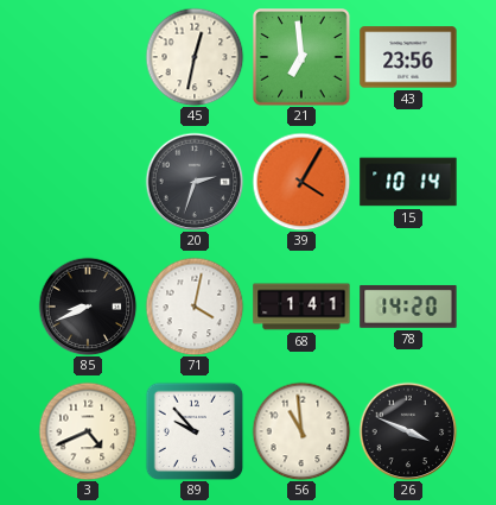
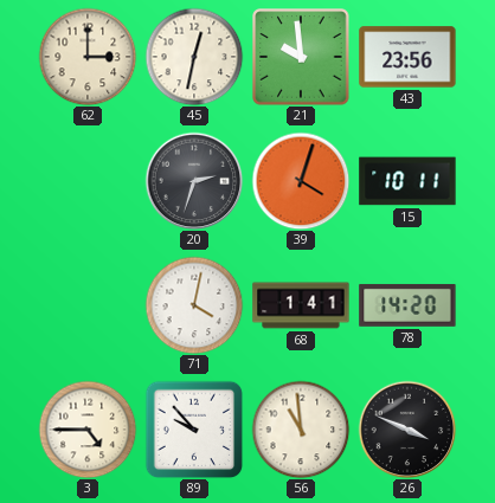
62: none -> 3:00
21: 6:59 -> 9:59
39: 4:05 -> 4:03
15: 10:14 -> 10:11
85: 8:41 -> none
3: 4:41 -> 4:45
